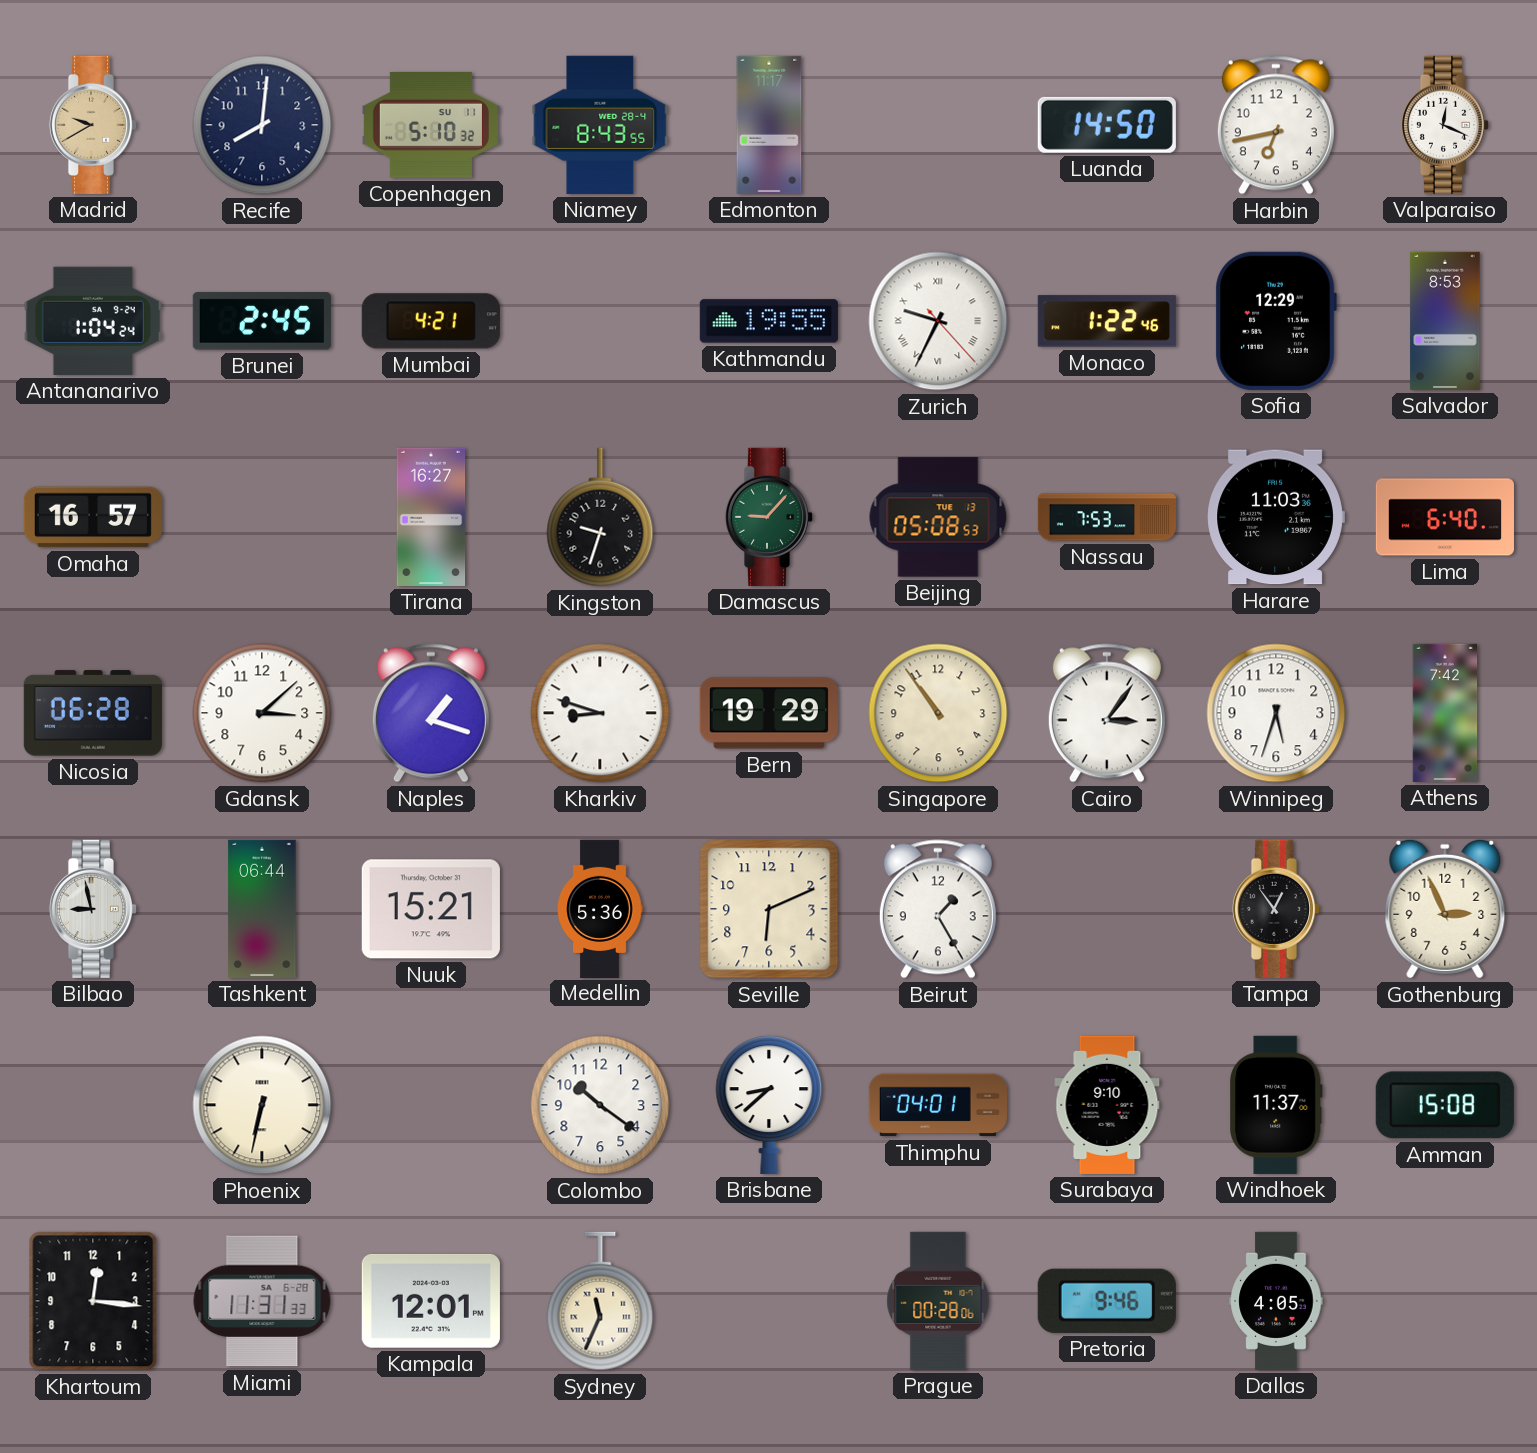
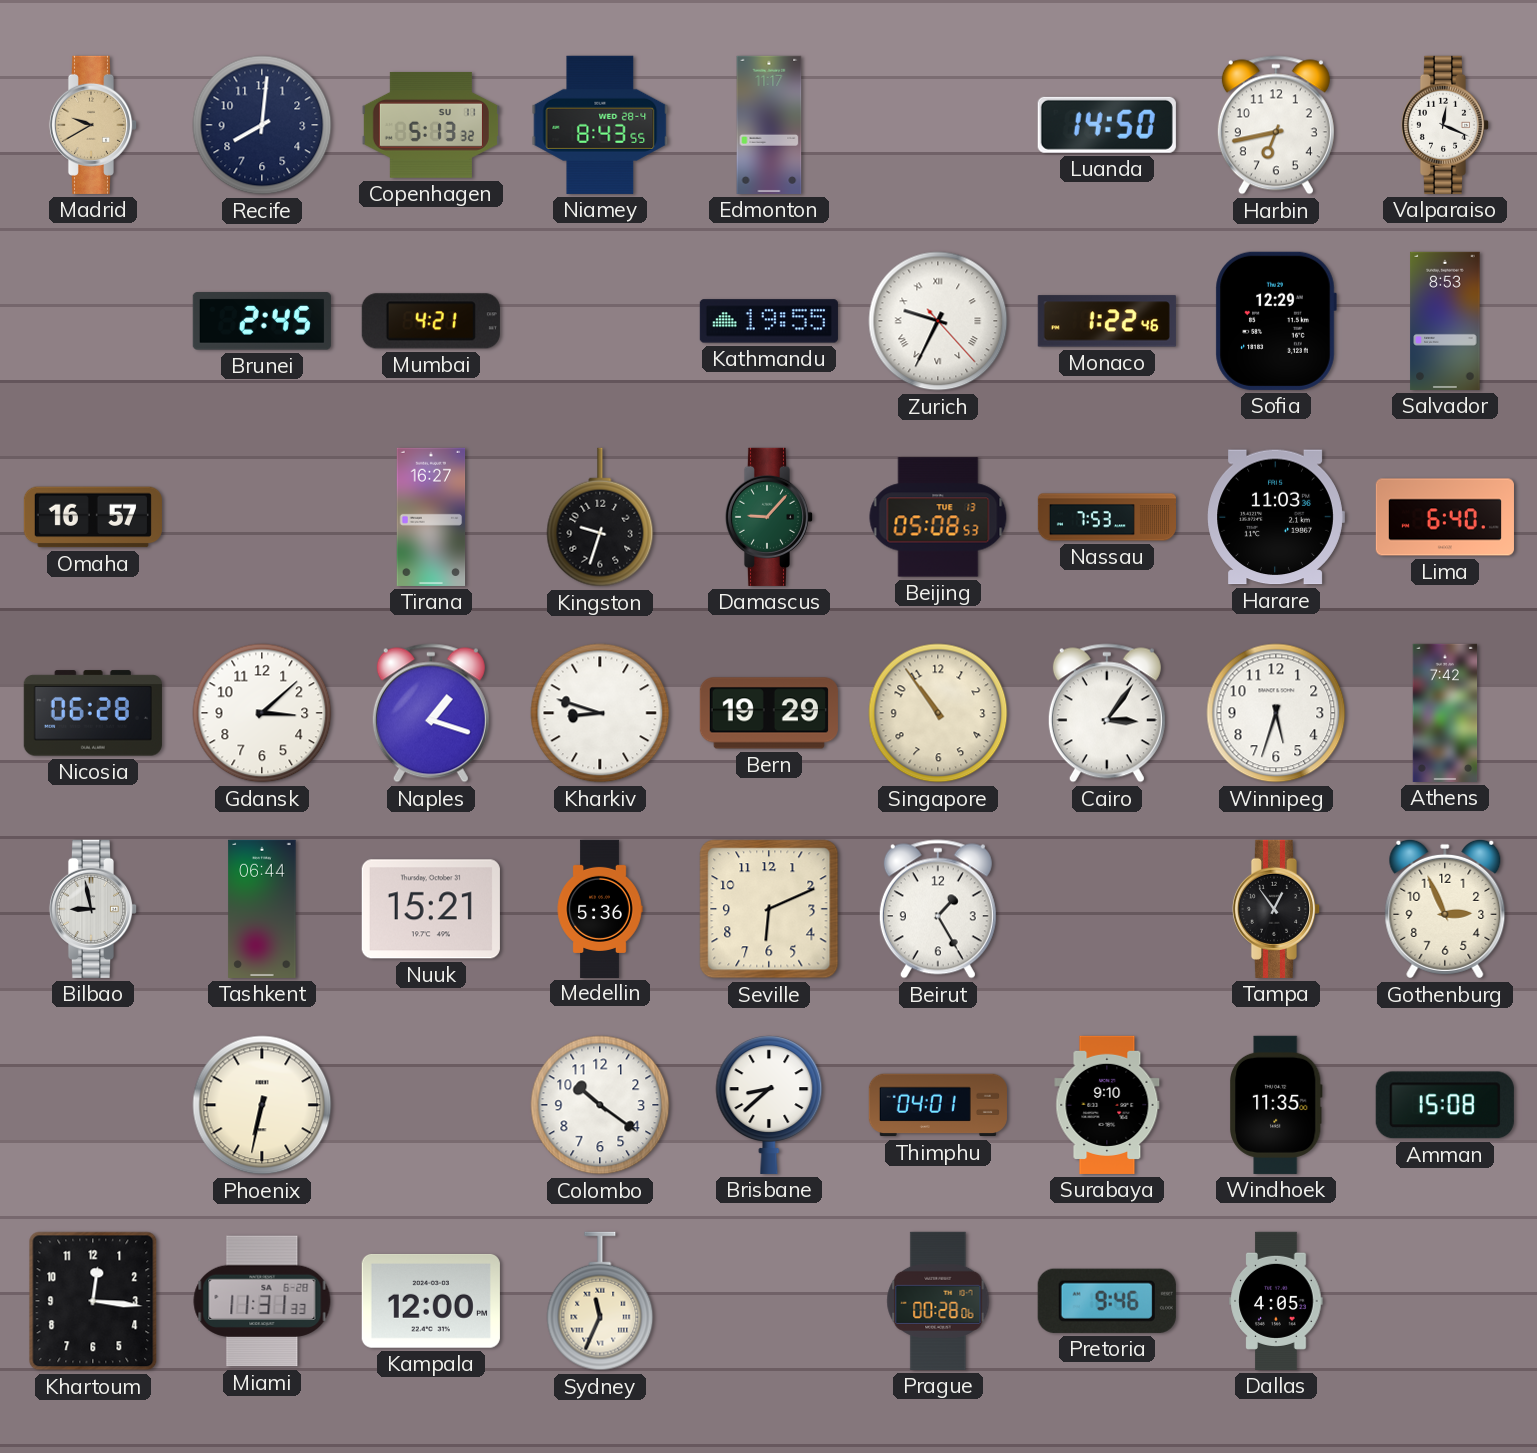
Copenhagen: 5:10 -> 5:13
Antananarivo: 1:04 -> none
Windhoek: 11:37 -> 11:35
Kampala: 12:01 -> 12:00
